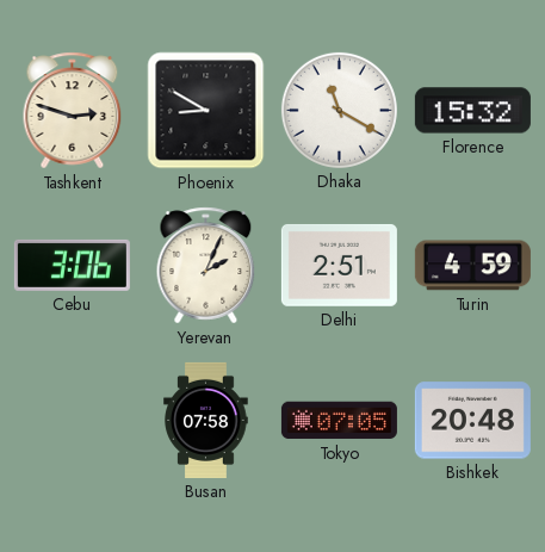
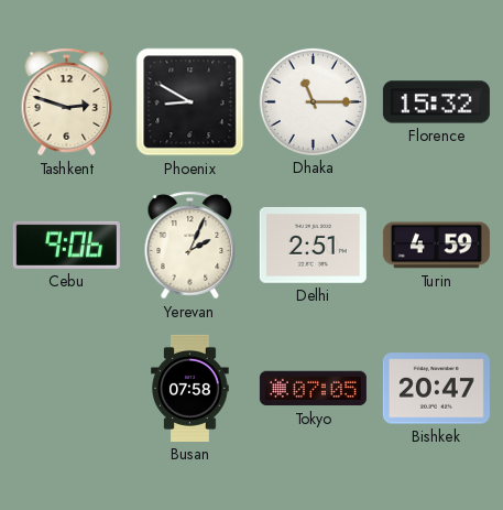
Dhaka: 11:20 -> 11:15
Cebu: 3:06 -> 9:06
Bishkek: 20:48 -> 20:47
